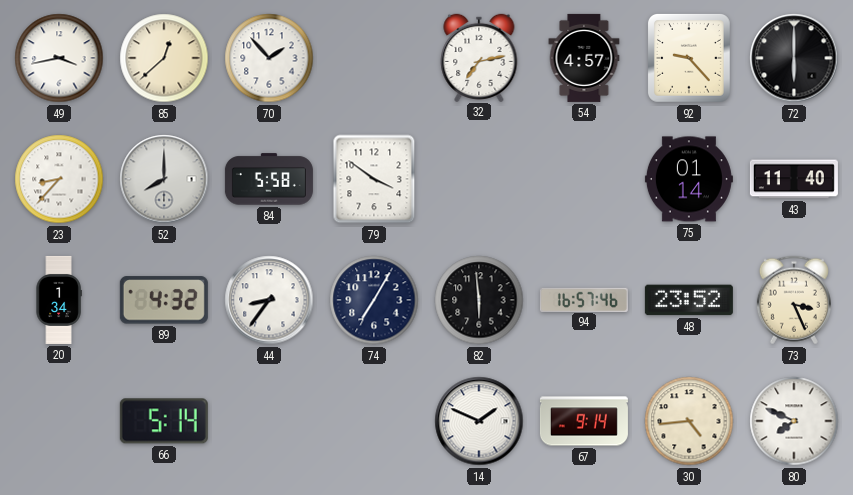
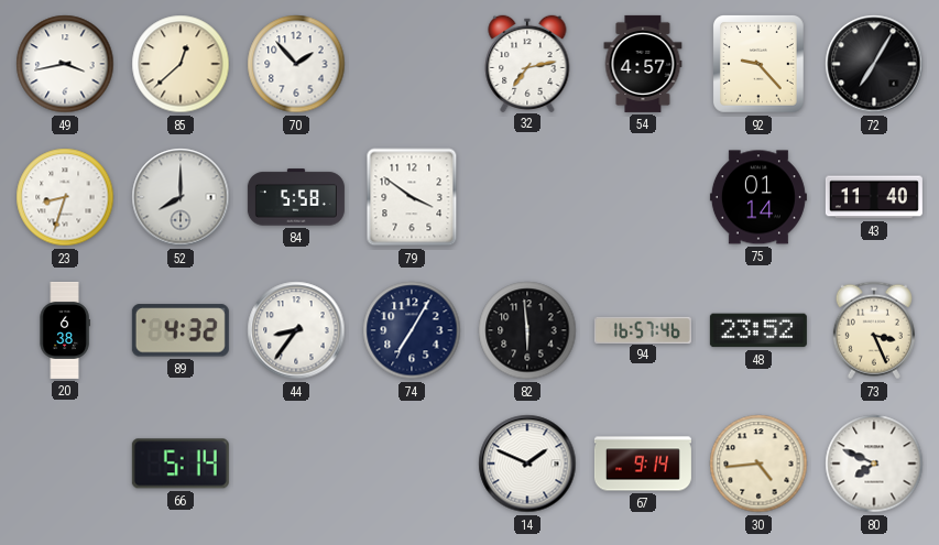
72: 6:00 -> 7:05
23: 8:37 -> 8:33
20: 1:34 -> 6:38
